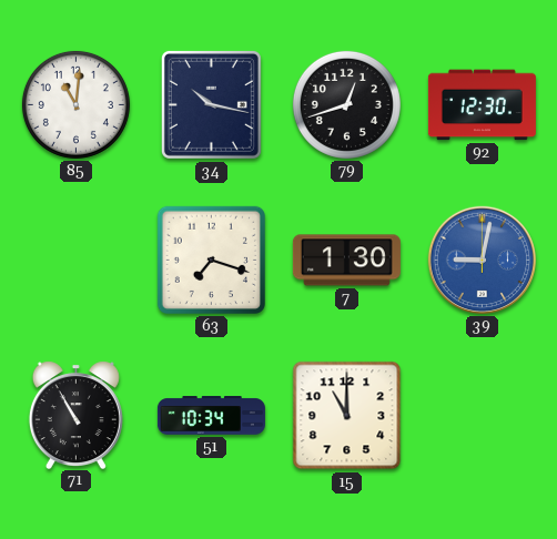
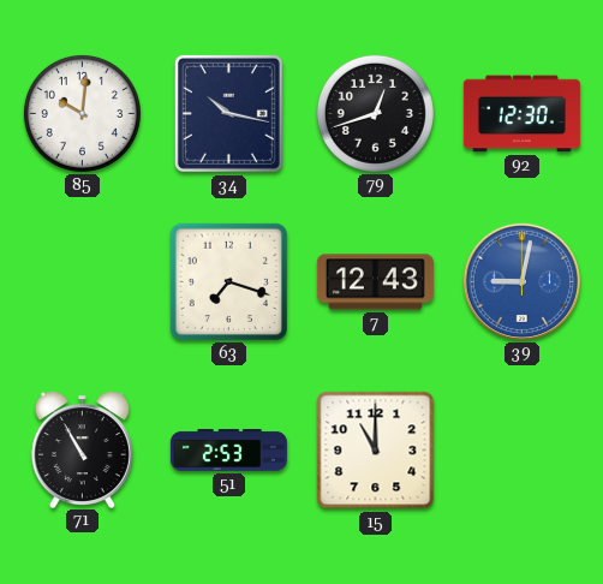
85: 11:01 -> 10:01
7: 1:30 -> 12:43
51: 10:34 -> 2:53
